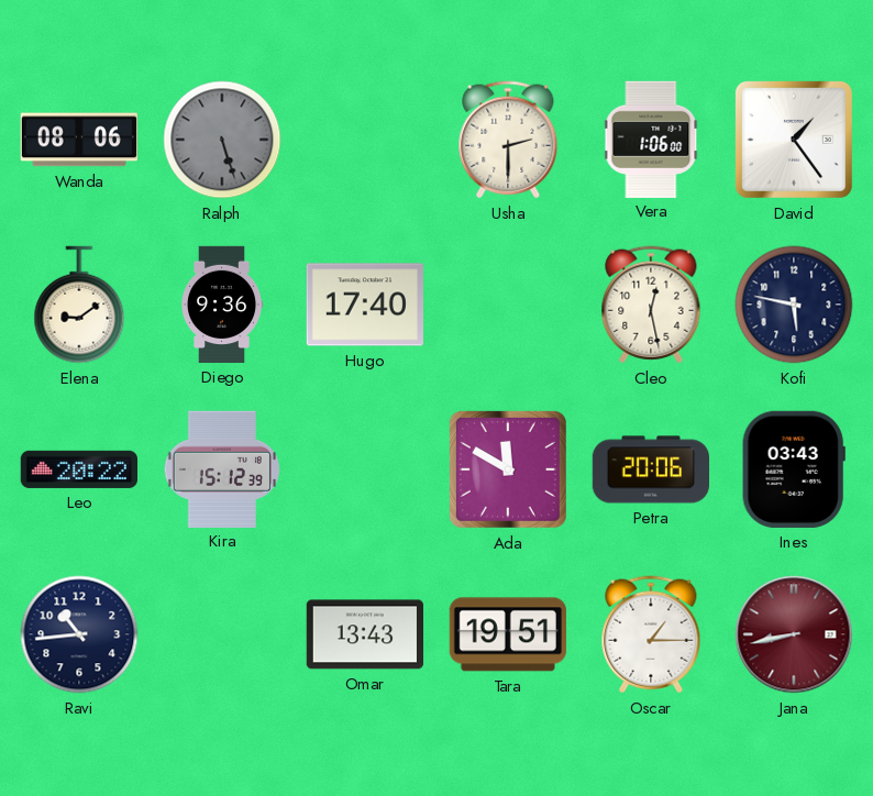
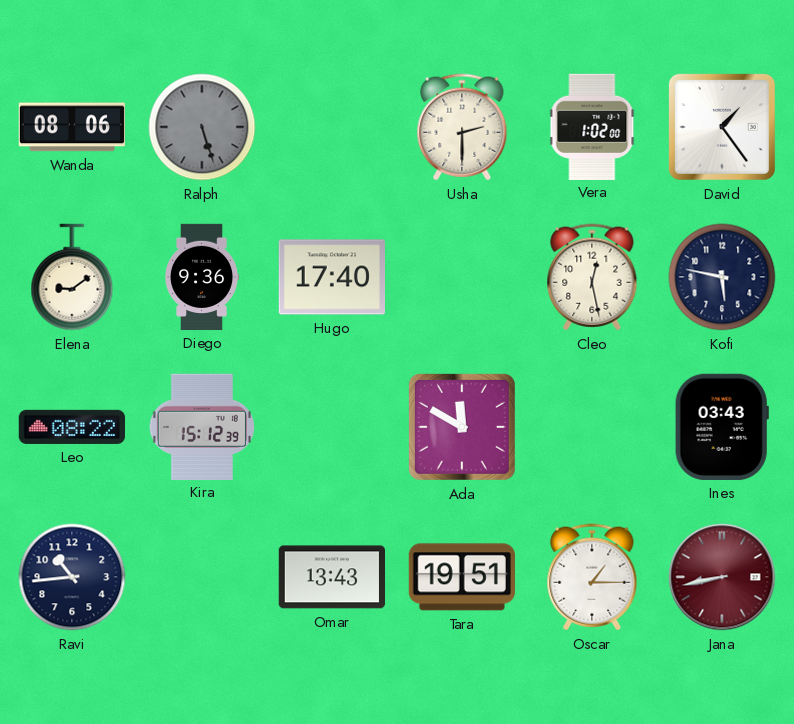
Vera: 1:06 -> 1:02
Leo: 20:22 -> 08:22
Petra: 20:06 -> none
